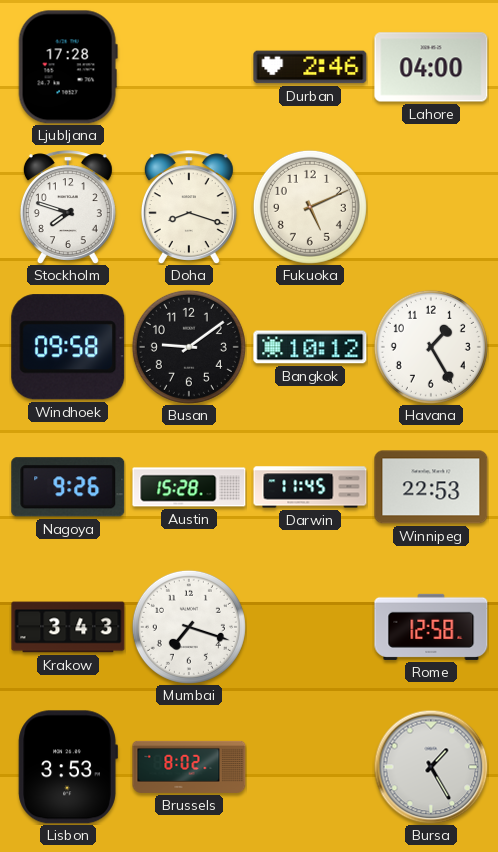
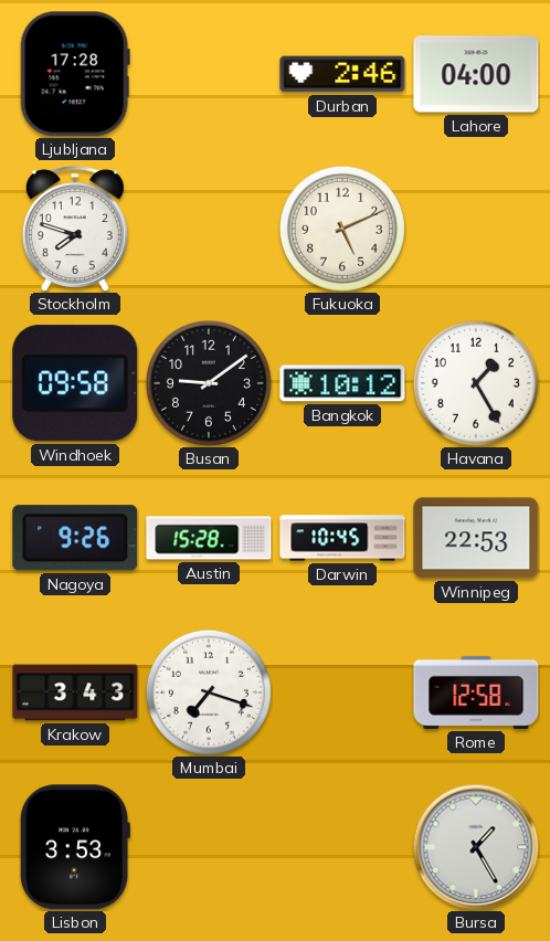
Doha: 8:18 -> none
Darwin: 11:45 -> 10:45
Brussels: 8:02 -> none
